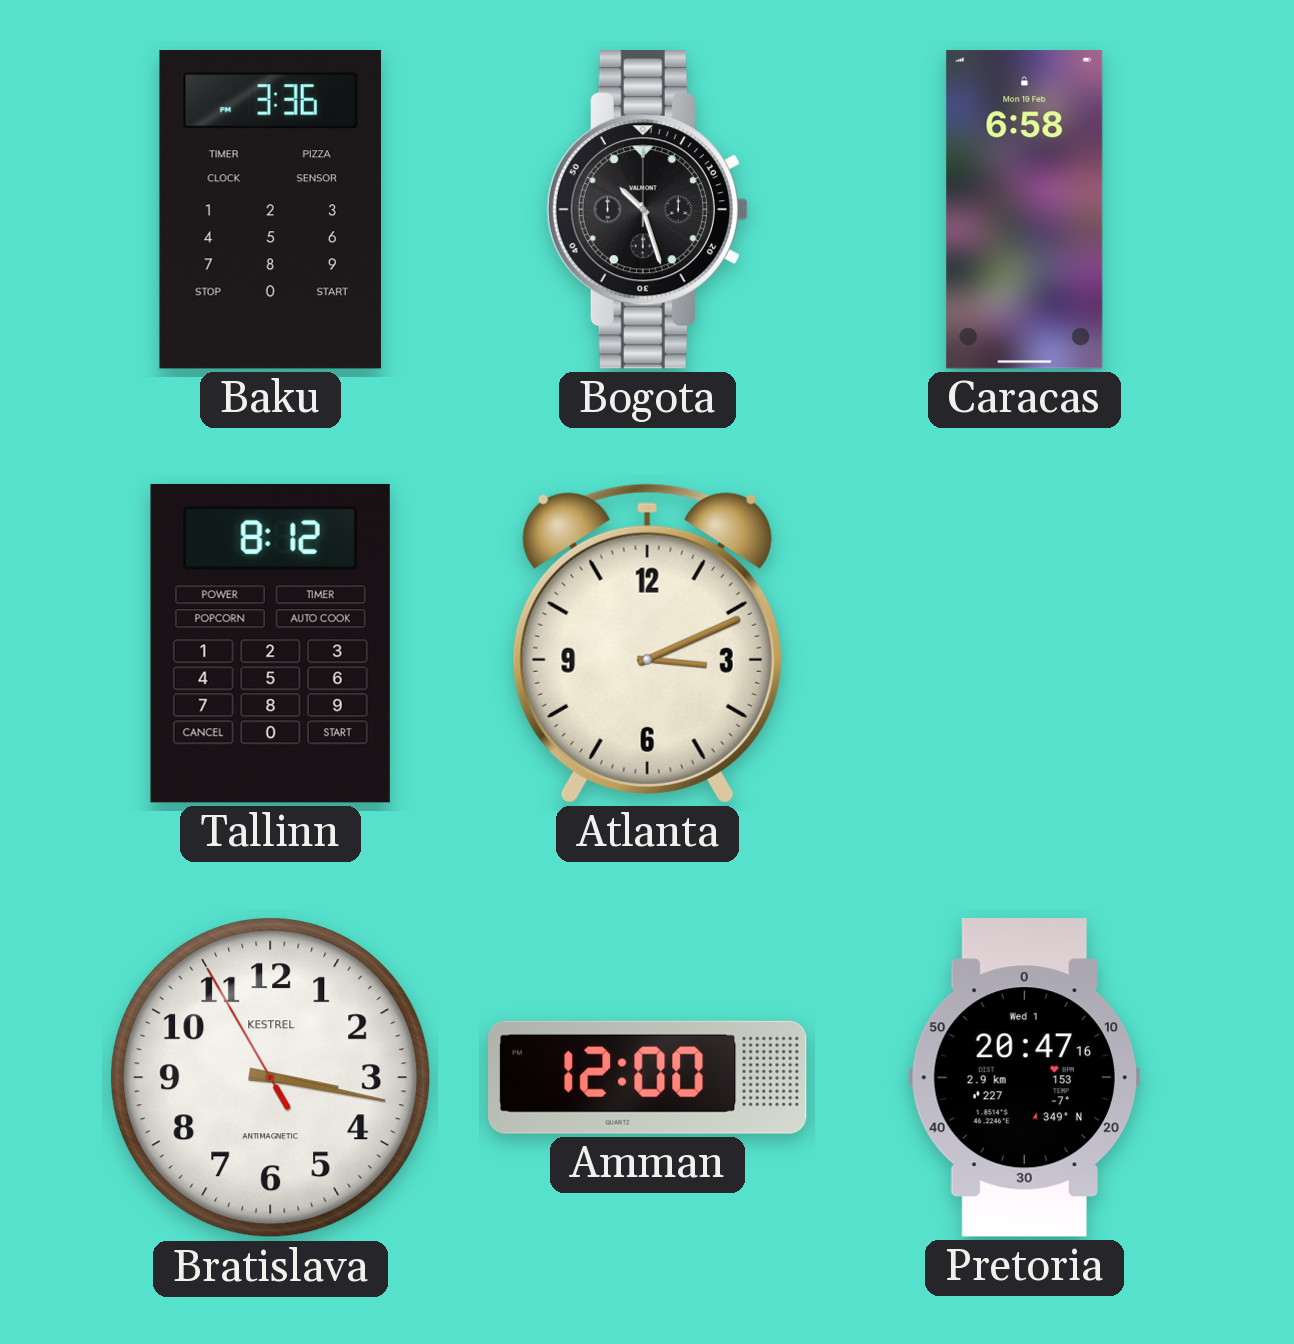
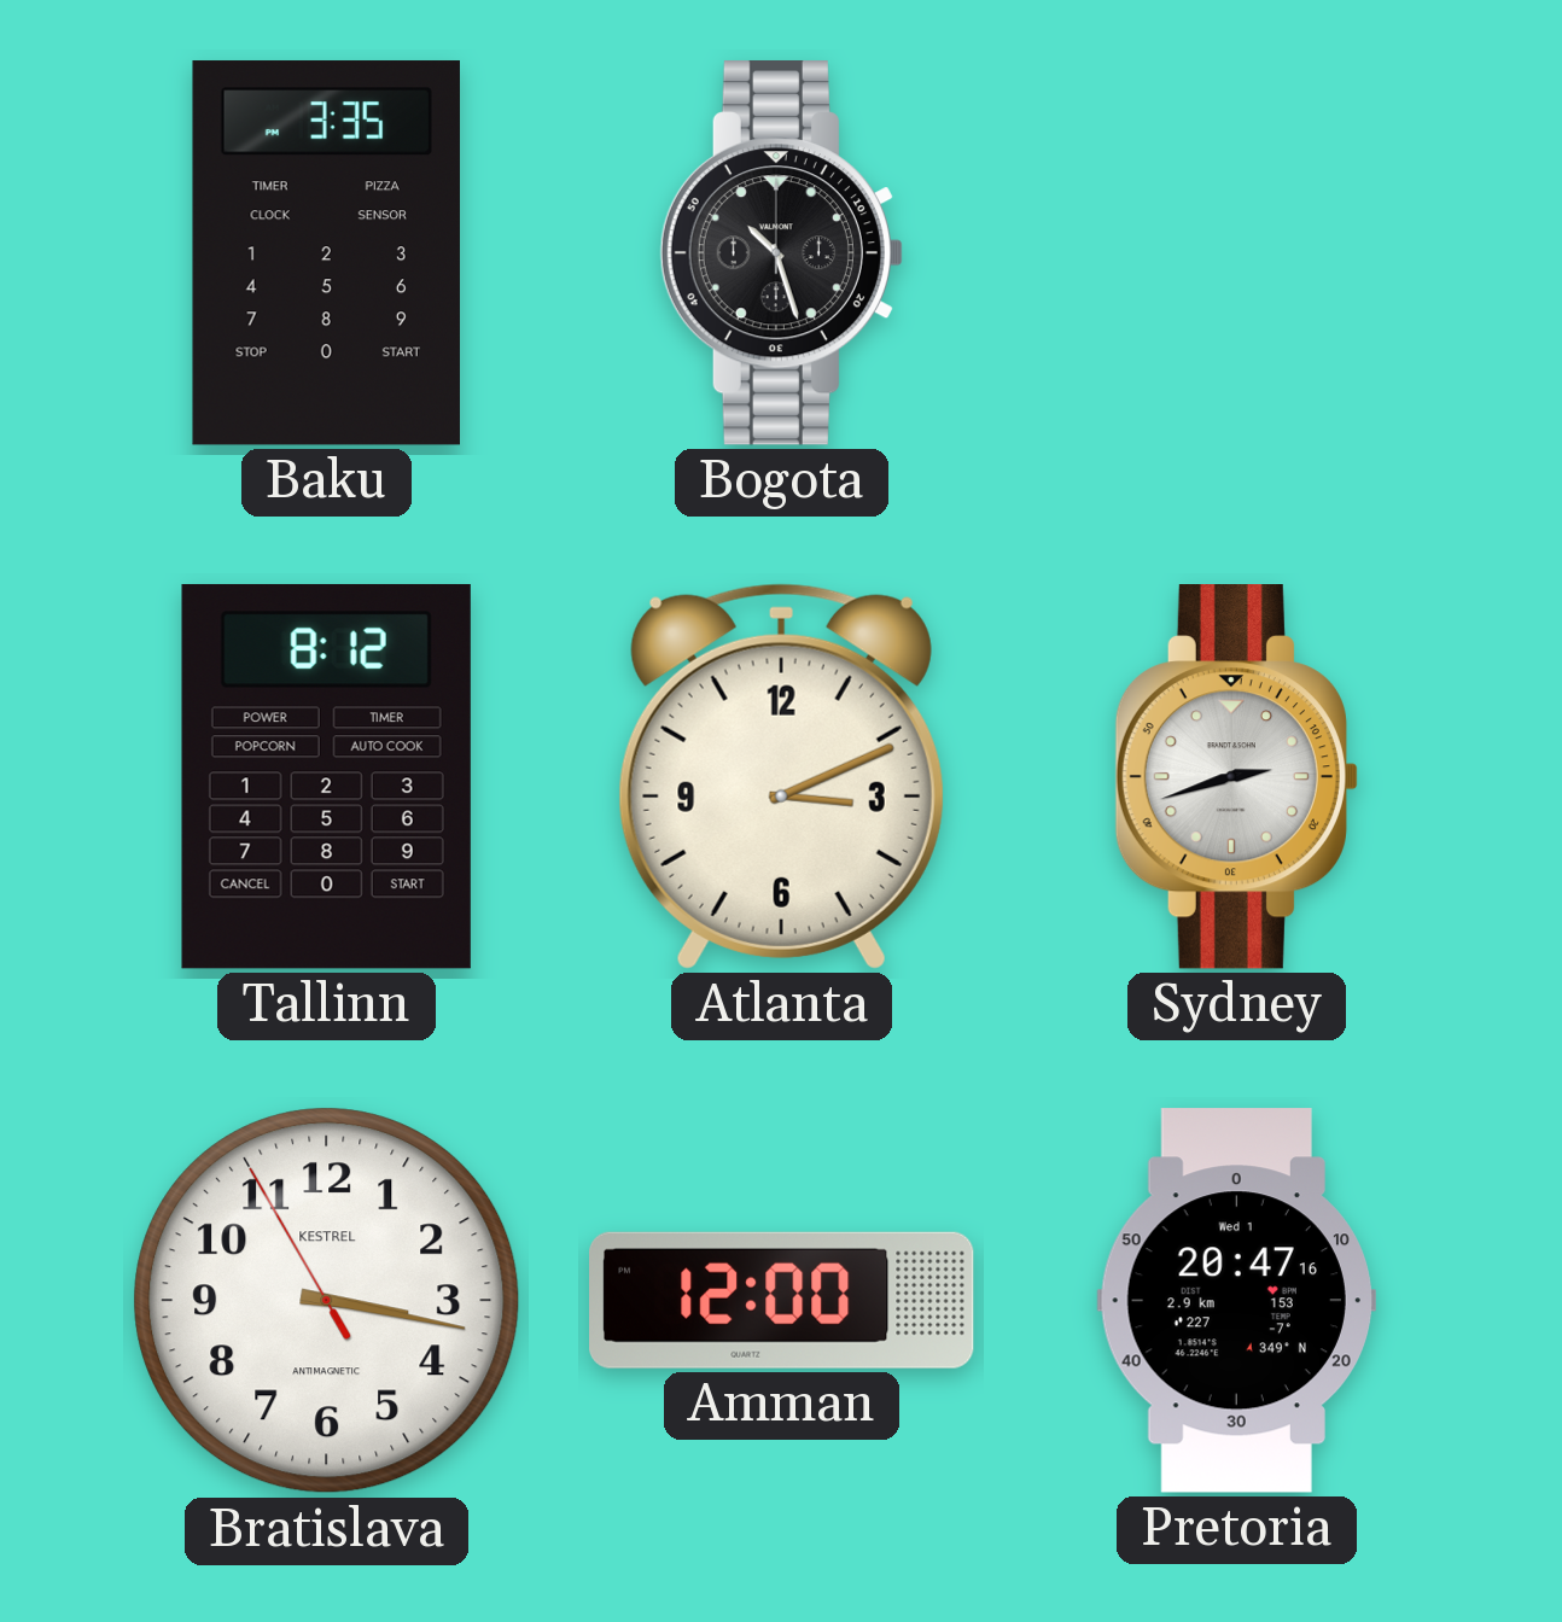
Baku: 3:36 -> 3:35
Caracas: 6:58 -> none
Sydney: none -> 2:42
